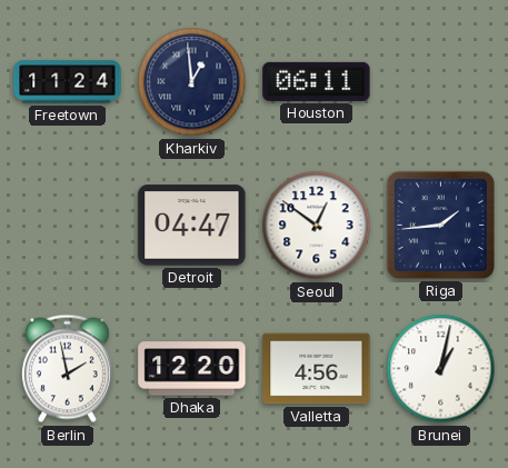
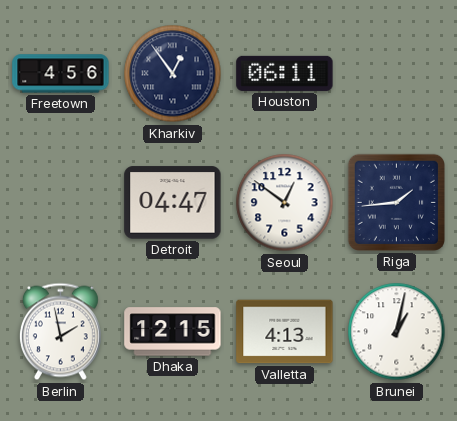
Freetown: 11:24 -> 4:56
Kharkiv: 12:59 -> 12:54
Dhaka: 12:20 -> 12:15
Valletta: 4:56 -> 4:13
